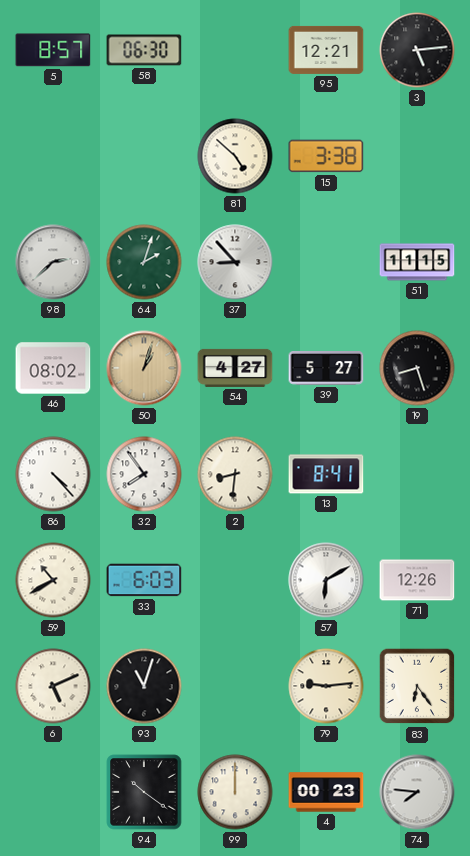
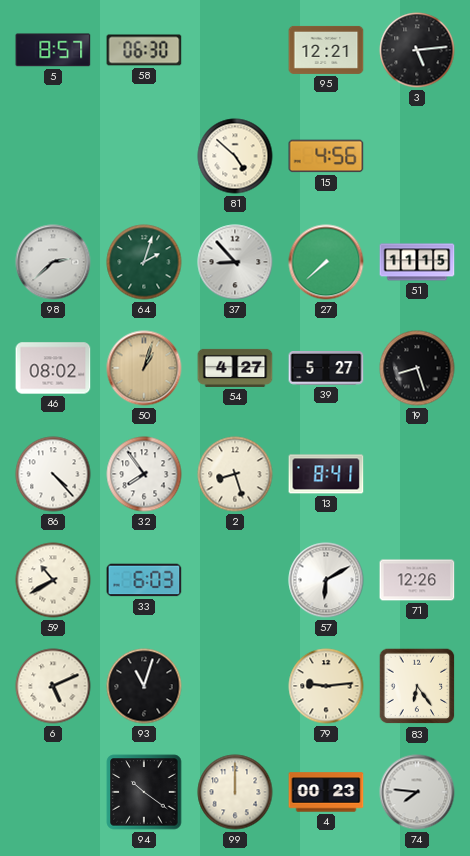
15: 3:38 -> 4:56
27: none -> 7:38
2: 8:31 -> 8:27
